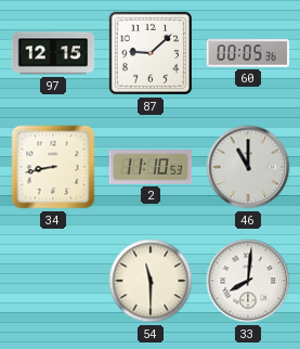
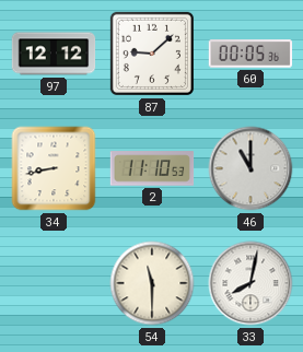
97: 12:15 -> 12:12
33: 8:01 -> 8:02
